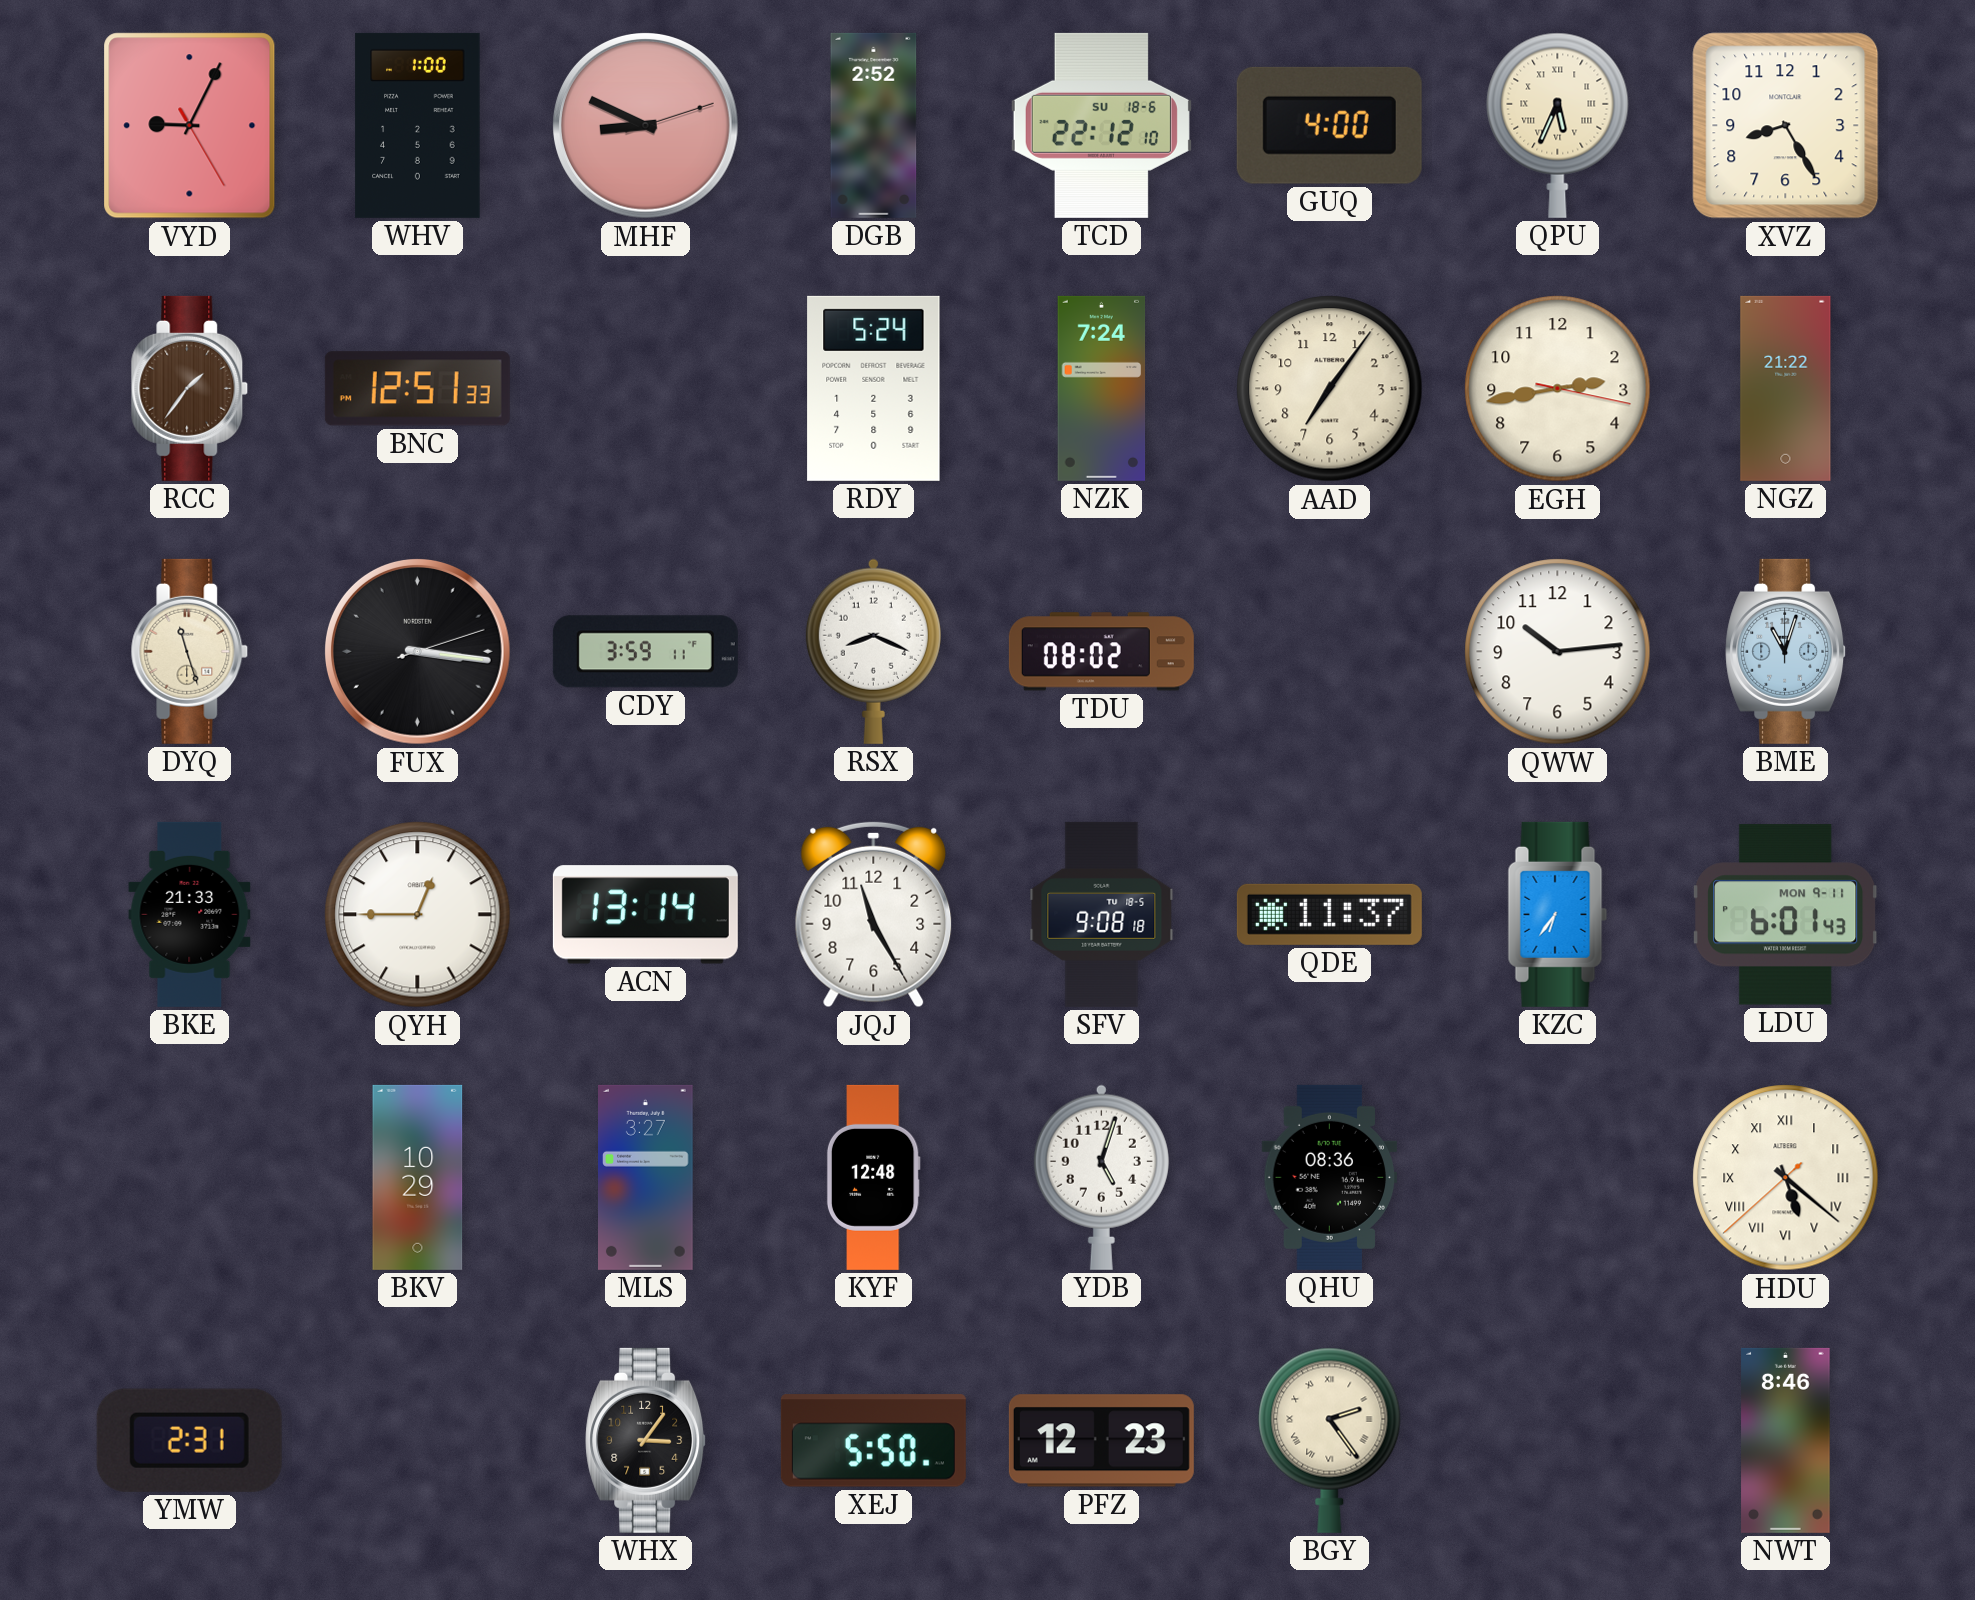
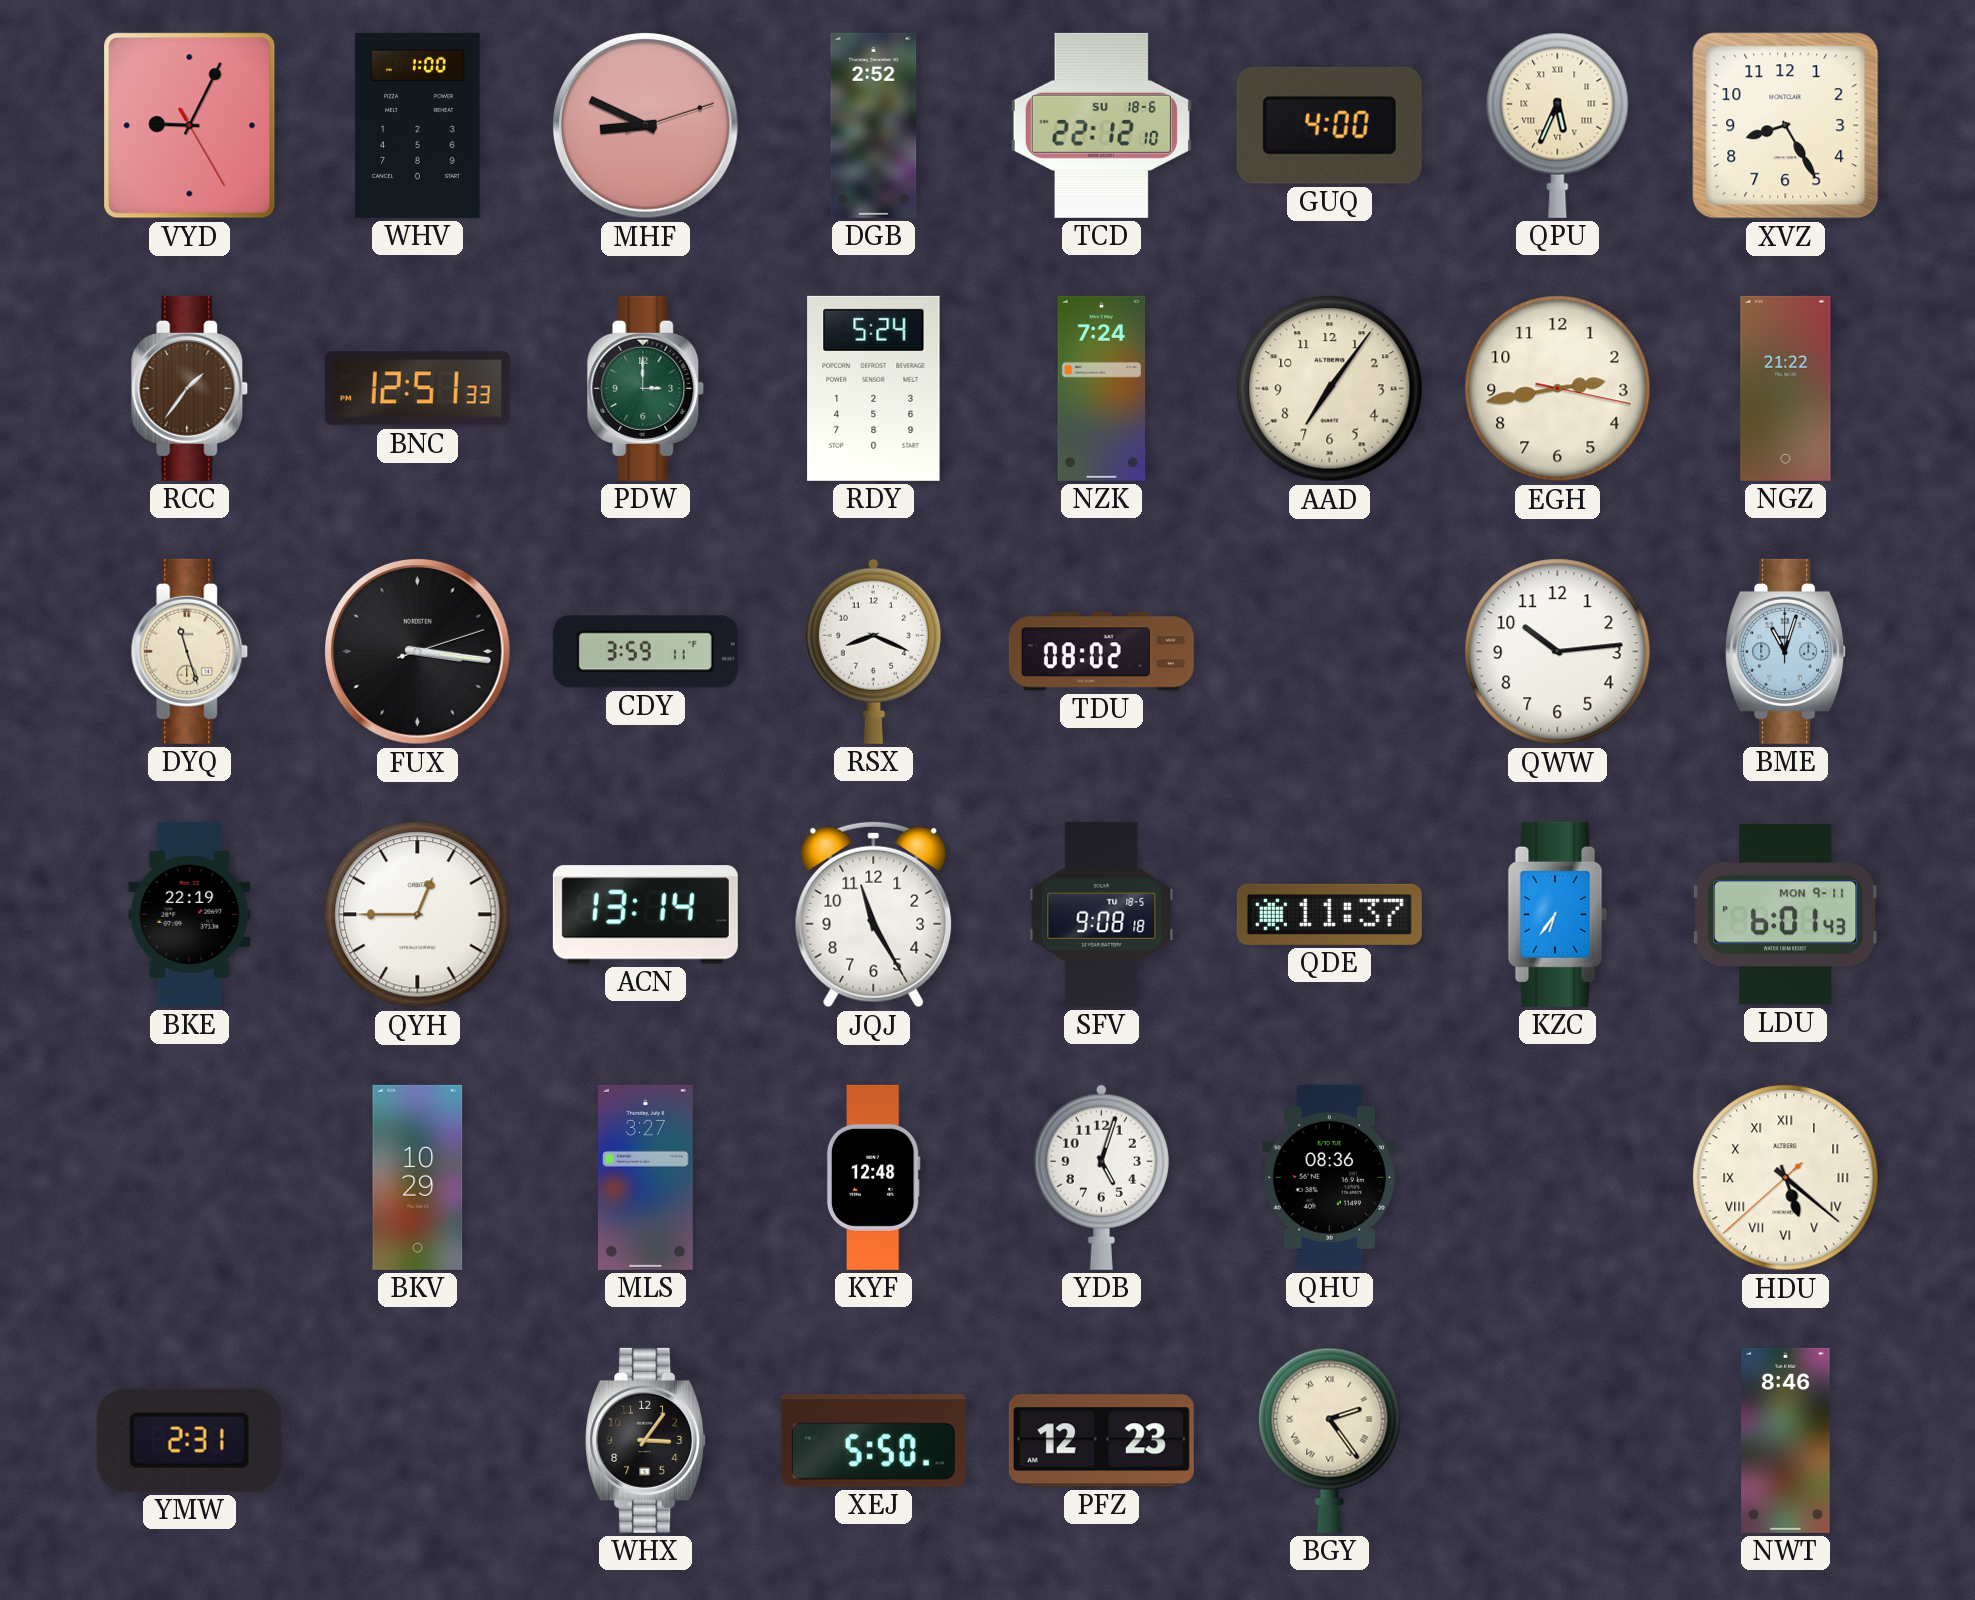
PDW: none -> 3:00
BKE: 21:33 -> 22:19
